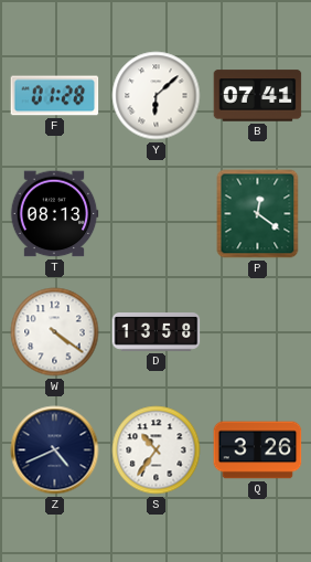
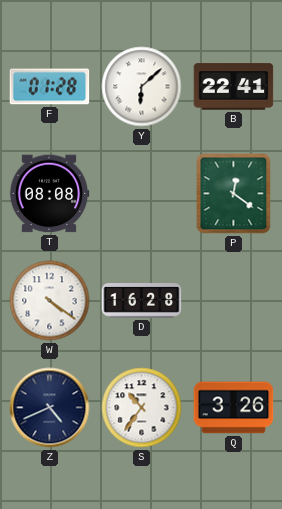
B: 07:41 -> 22:41
T: 08:13 -> 08:08
D: 13:58 -> 16:28
